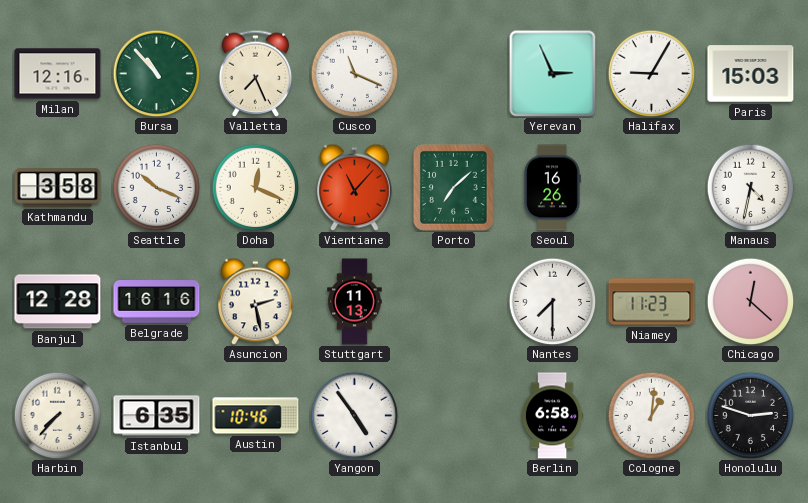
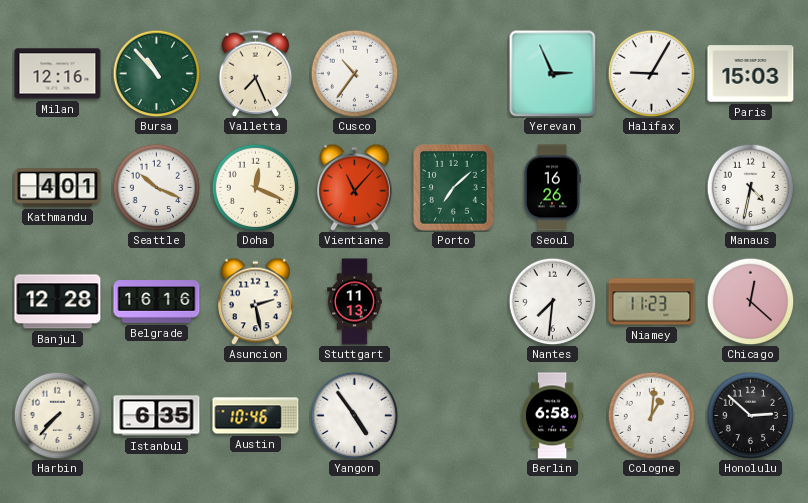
Cusco: 11:19 -> 10:36
Kathmandu: 3:58 -> 4:01
Nantes: 7:30 -> 7:31
Honolulu: 2:48 -> 2:52
